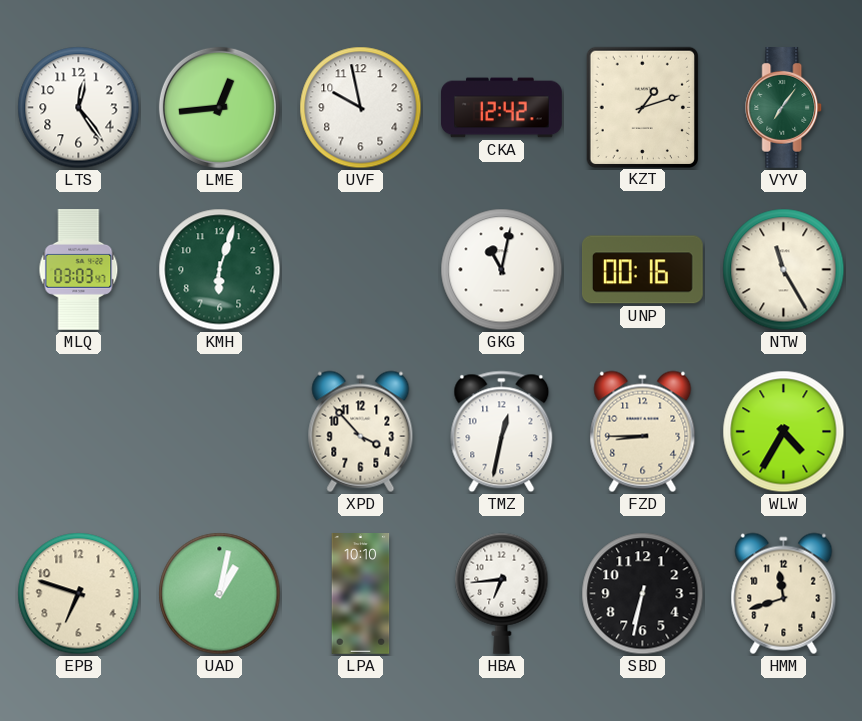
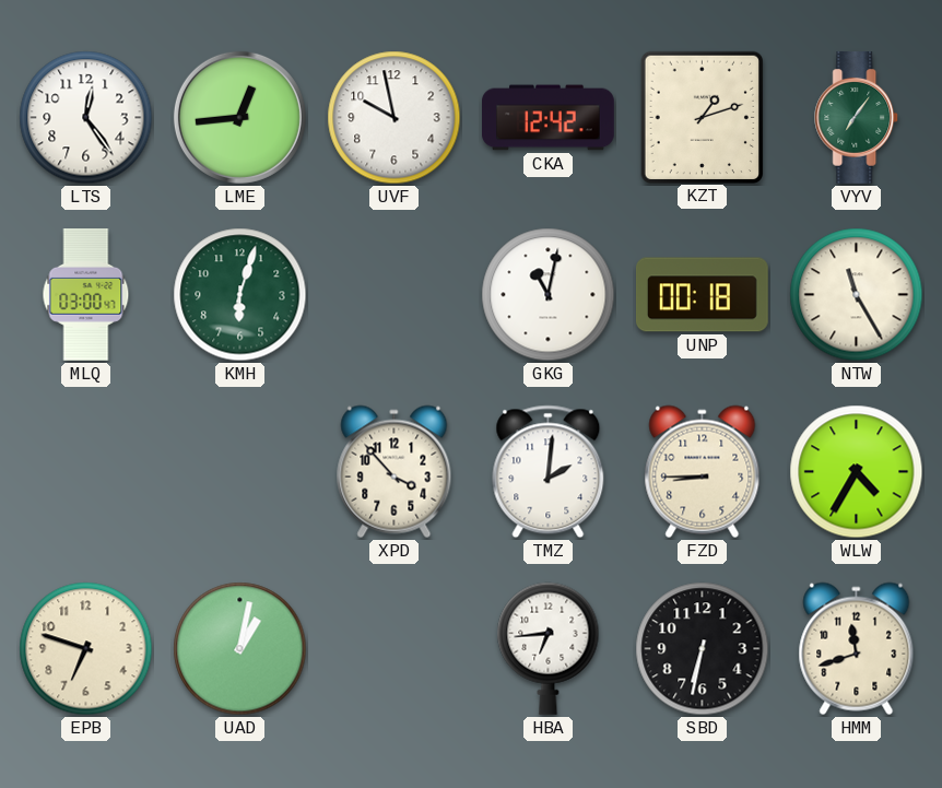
MLQ: 03:03 -> 03:00
UNP: 00:16 -> 00:18
TMZ: 12:32 -> 2:01
LPA: 10:10 -> none
